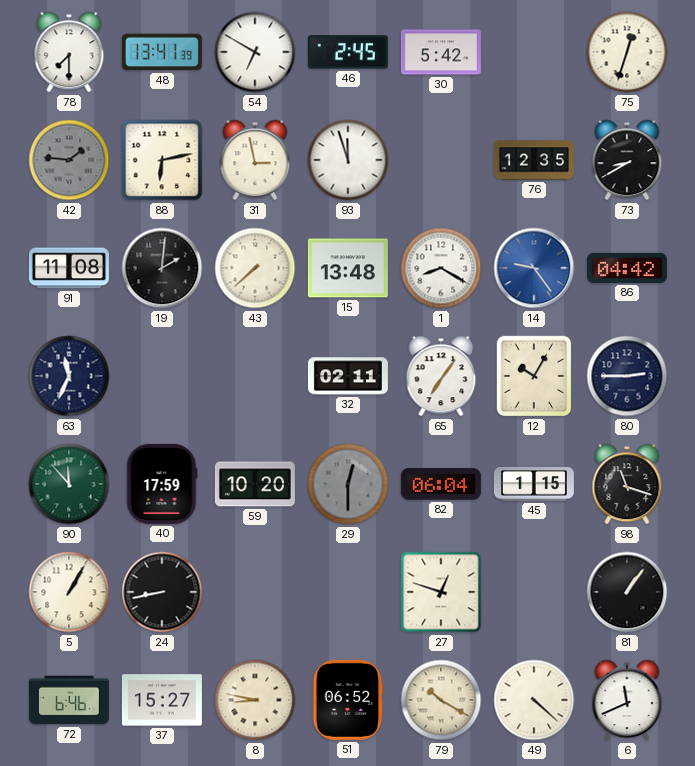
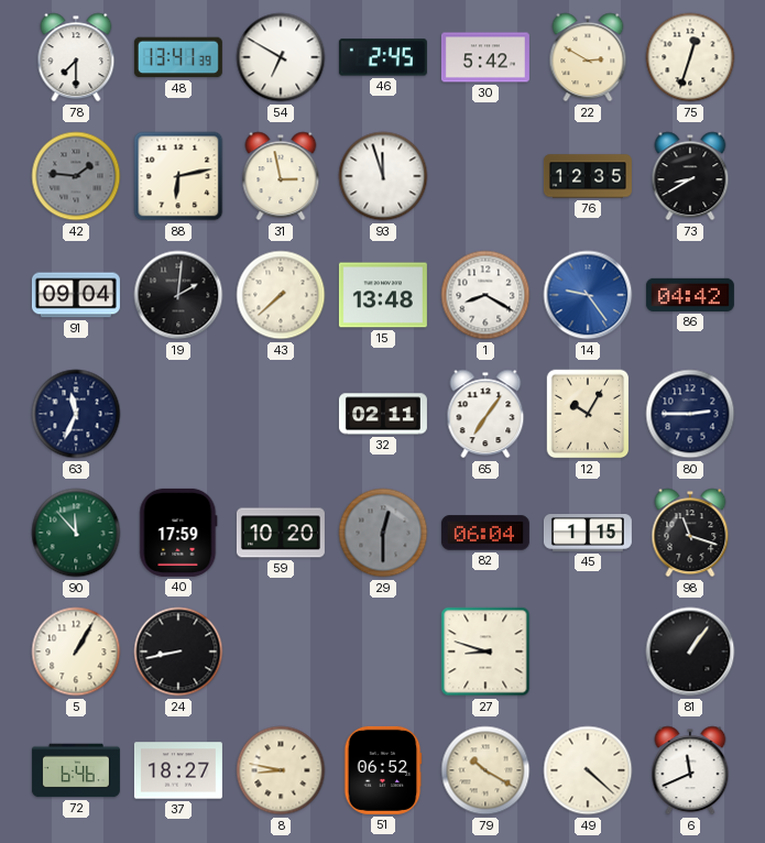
22: none -> 2:50
91: 11:08 -> 09:04
27: 12:48 -> 8:48
37: 15:27 -> 18:27
